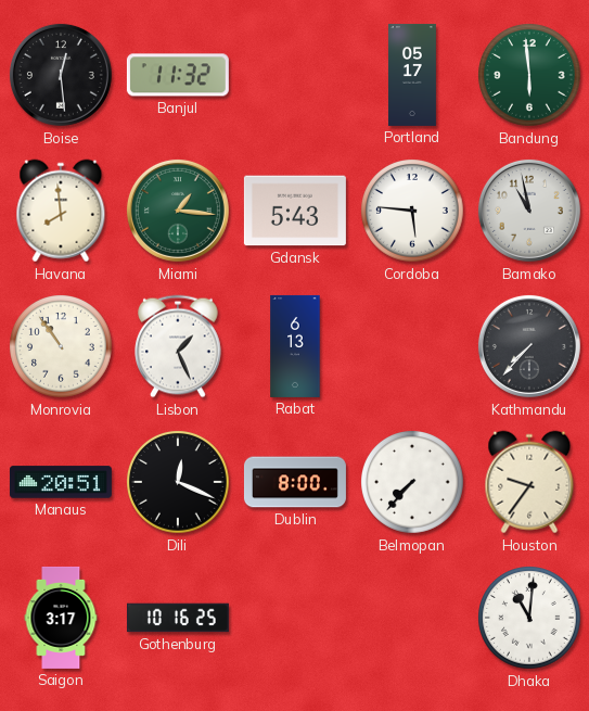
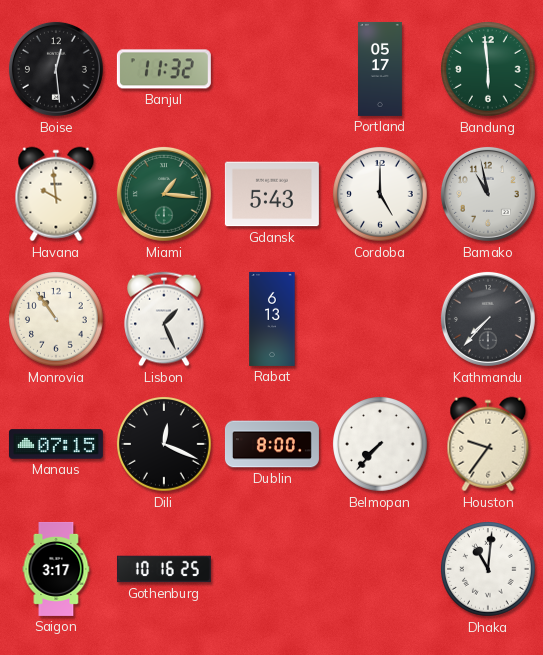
Havana: 7:59 -> 9:59
Cordoba: 5:46 -> 5:00
Manaus: 20:51 -> 07:15
